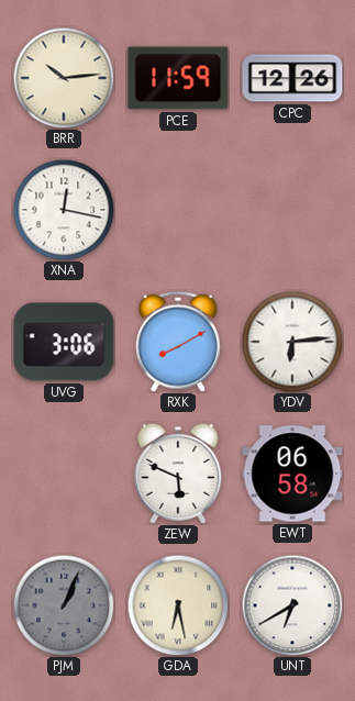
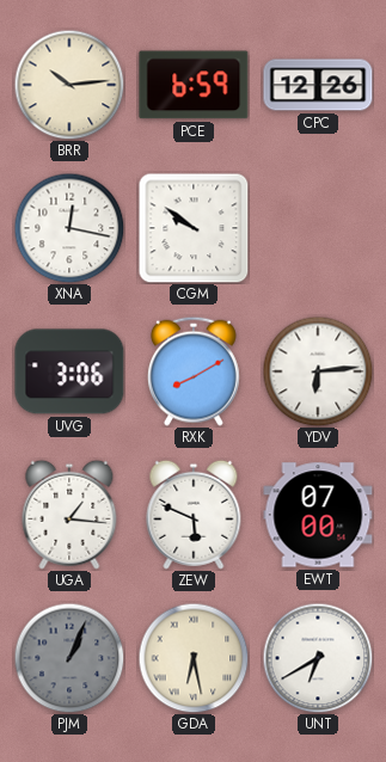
PCE: 11:59 -> 6:59
CGM: none -> 9:51
UGA: none -> 1:16
EWT: 06:58 -> 07:00
